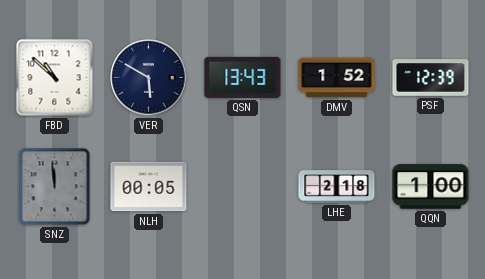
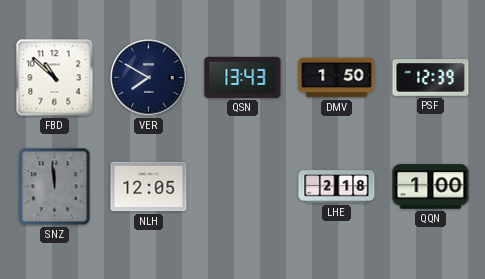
VER: 5:50 -> 7:50
DMV: 1:52 -> 1:50
NLH: 00:05 -> 12:05
